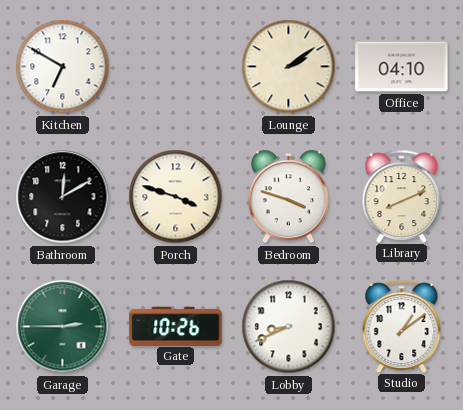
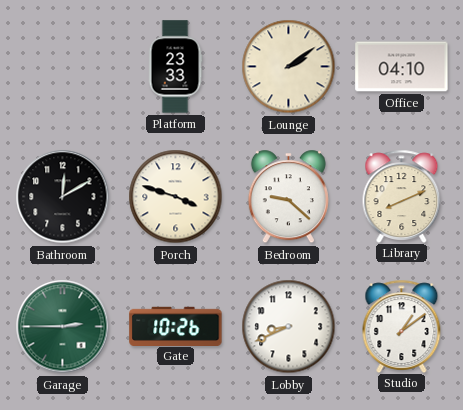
Kitchen: 6:50 -> none
Platform: none -> 23:33
Bedroom: 3:48 -> 9:22
